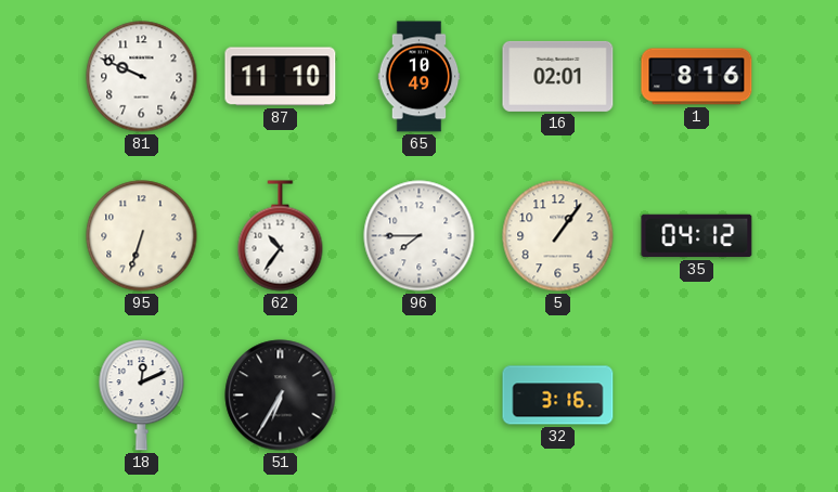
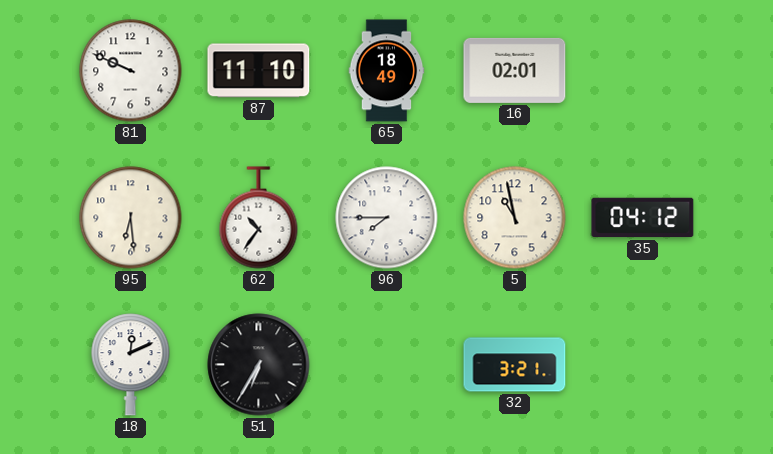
65: 10:49 -> 18:49
1: 8:16 -> none
95: 6:33 -> 6:29
5: 1:06 -> 10:58
32: 3:16 -> 3:21
